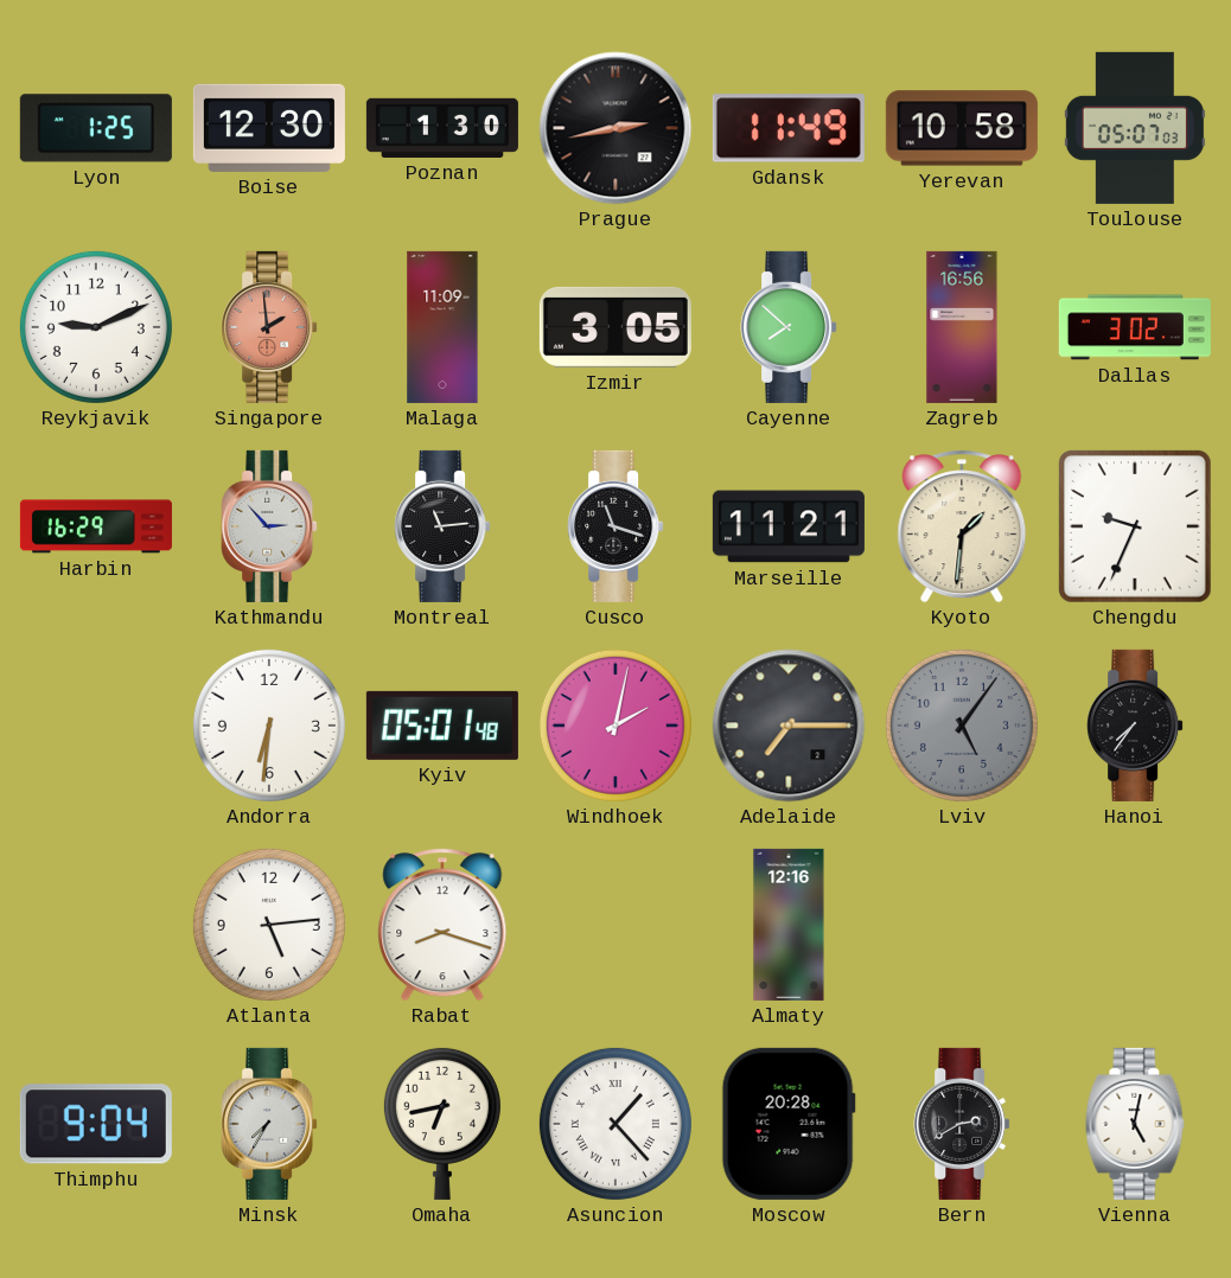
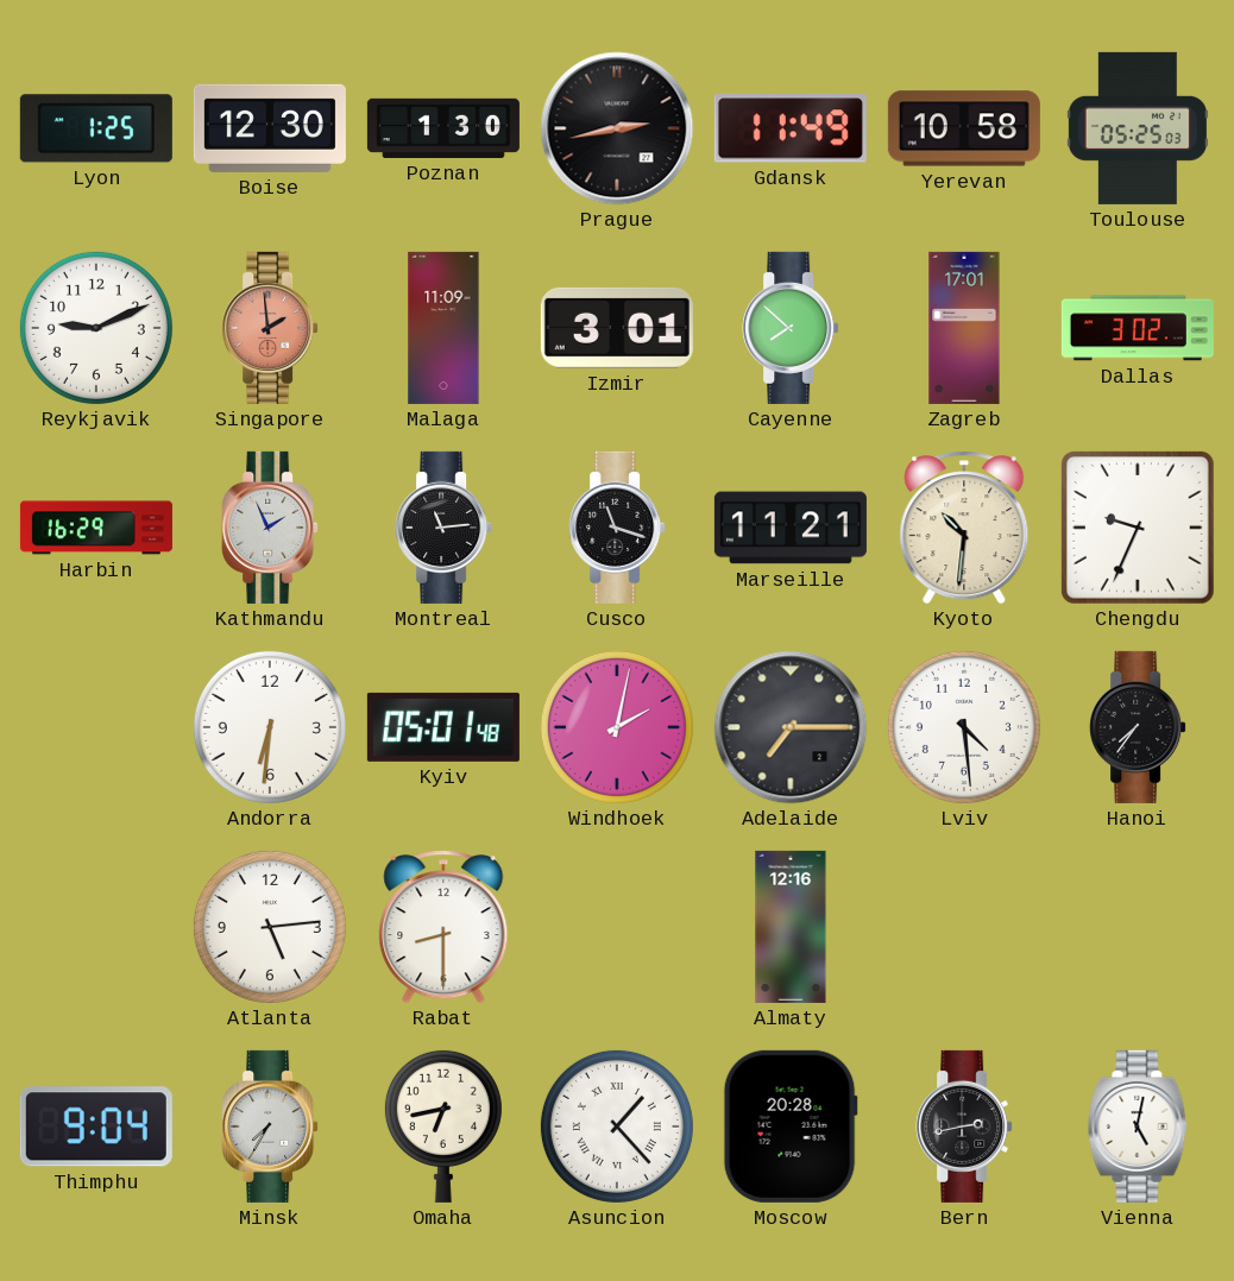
Toulouse: 05:07 -> 05:25
Izmir: 3:05 -> 3:01
Zagreb: 16:56 -> 17:01
Kathmandu: 2:53 -> 1:56
Kyoto: 1:31 -> 10:31
Lviv: 5:06 -> 4:29
Lviv dial: grey -> white
Rabat: 8:18 -> 8:30
Bern: 2:40 -> 2:43
